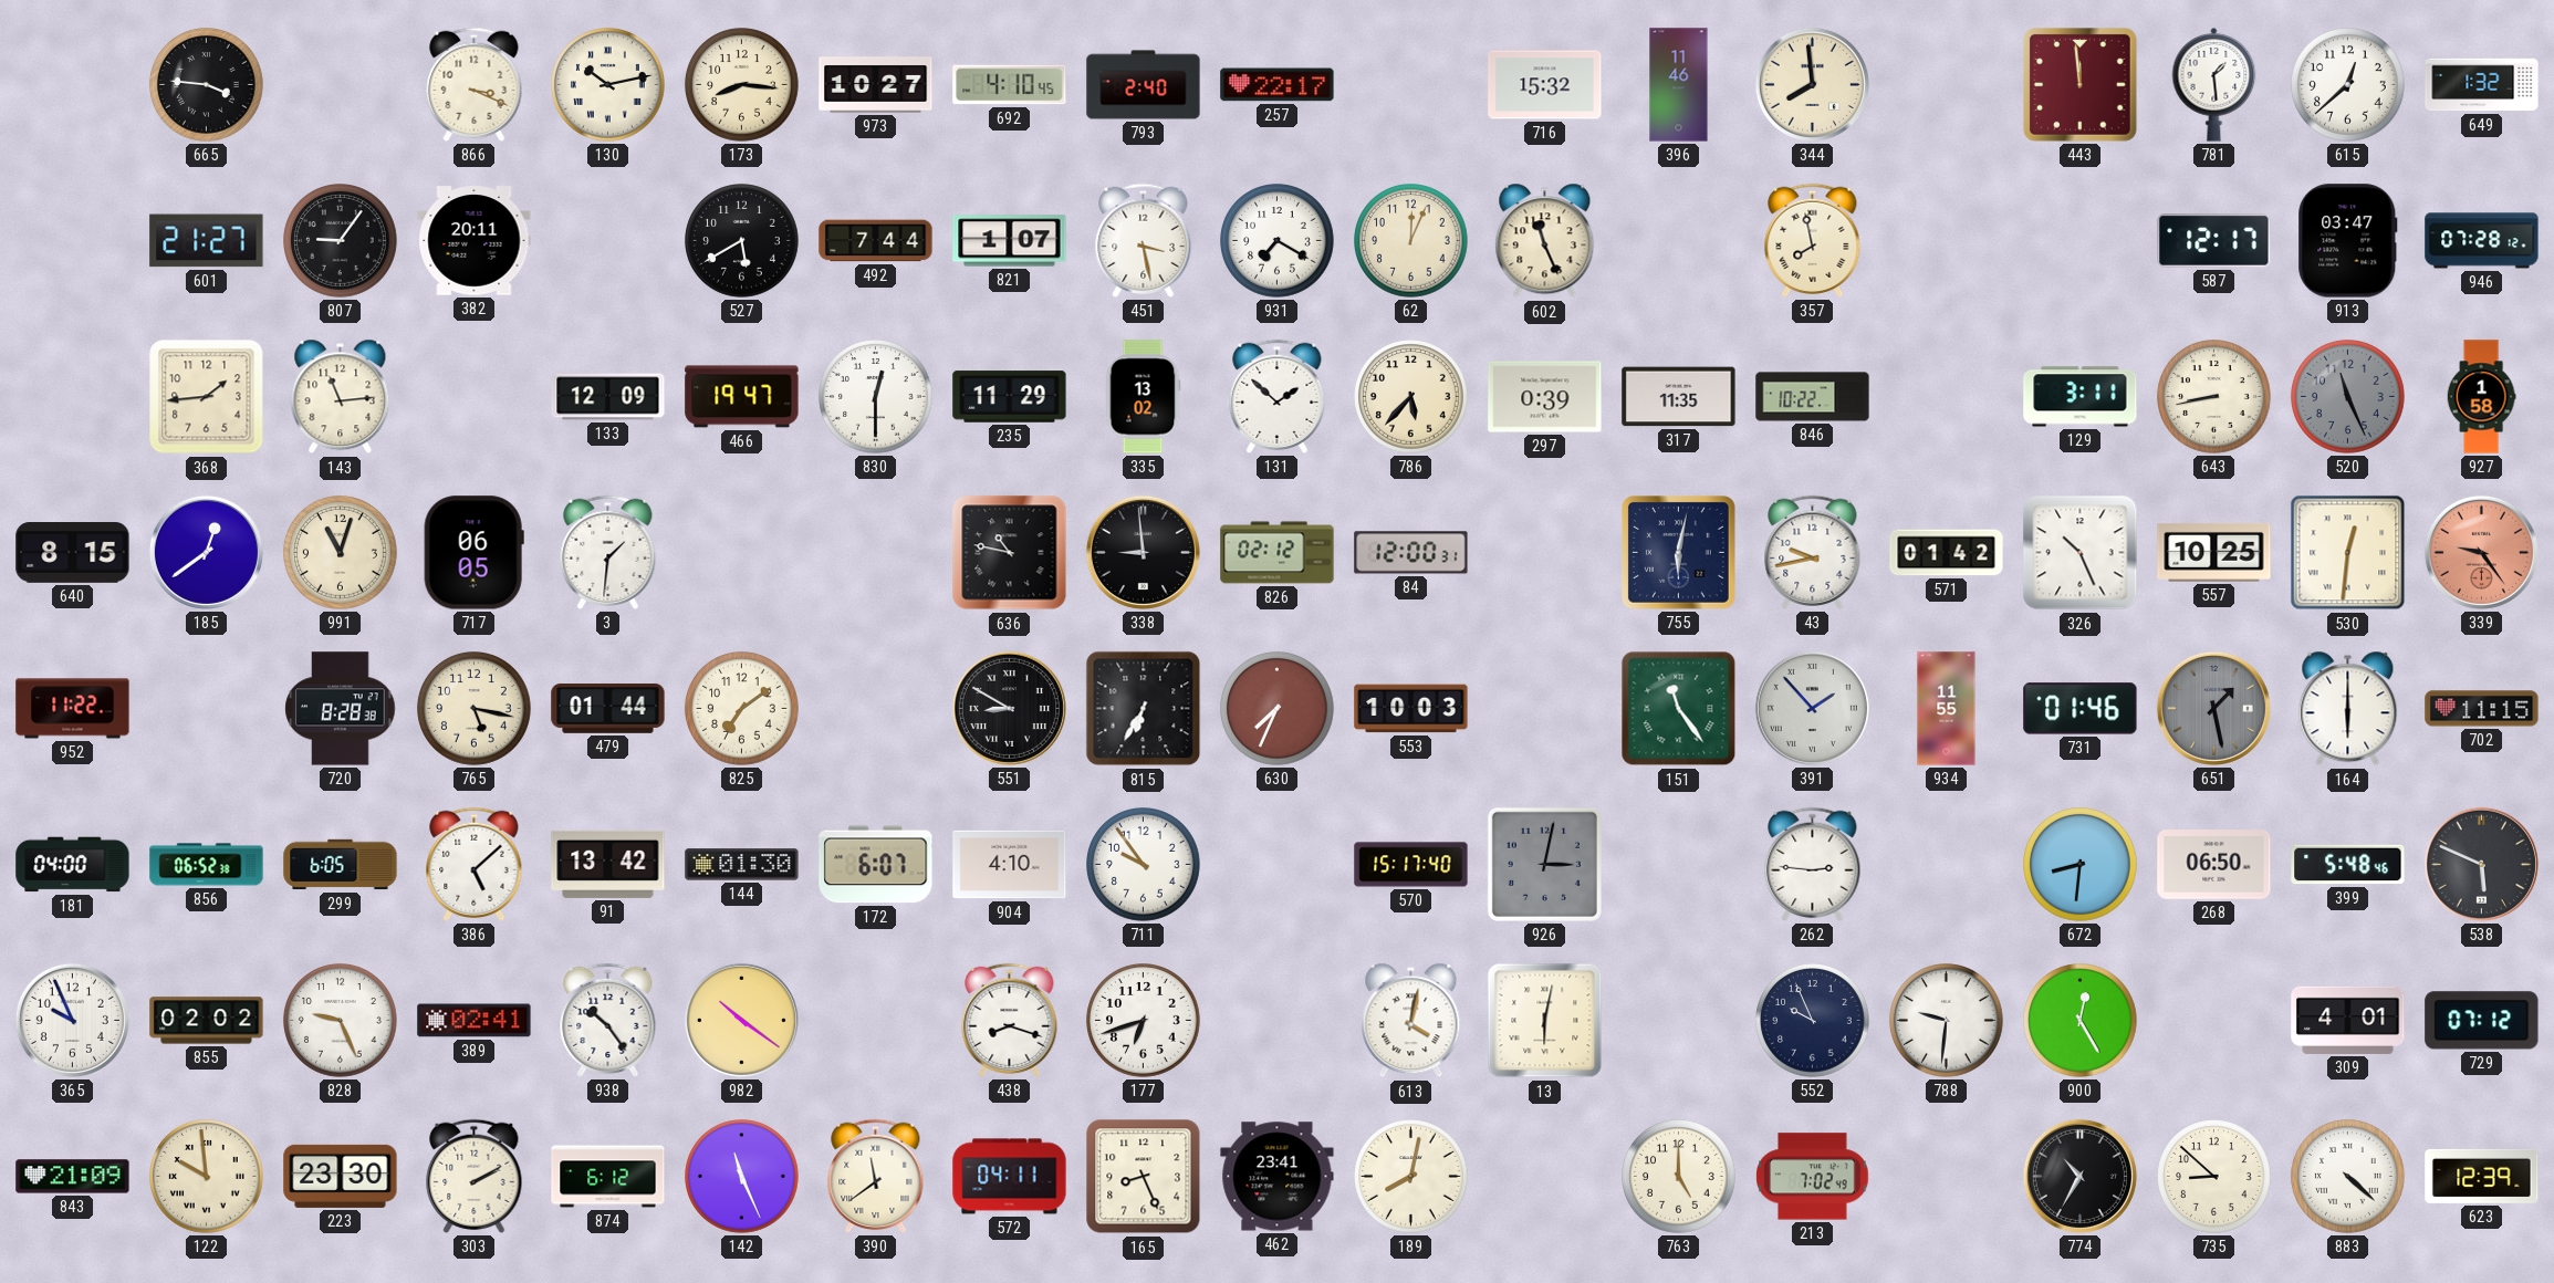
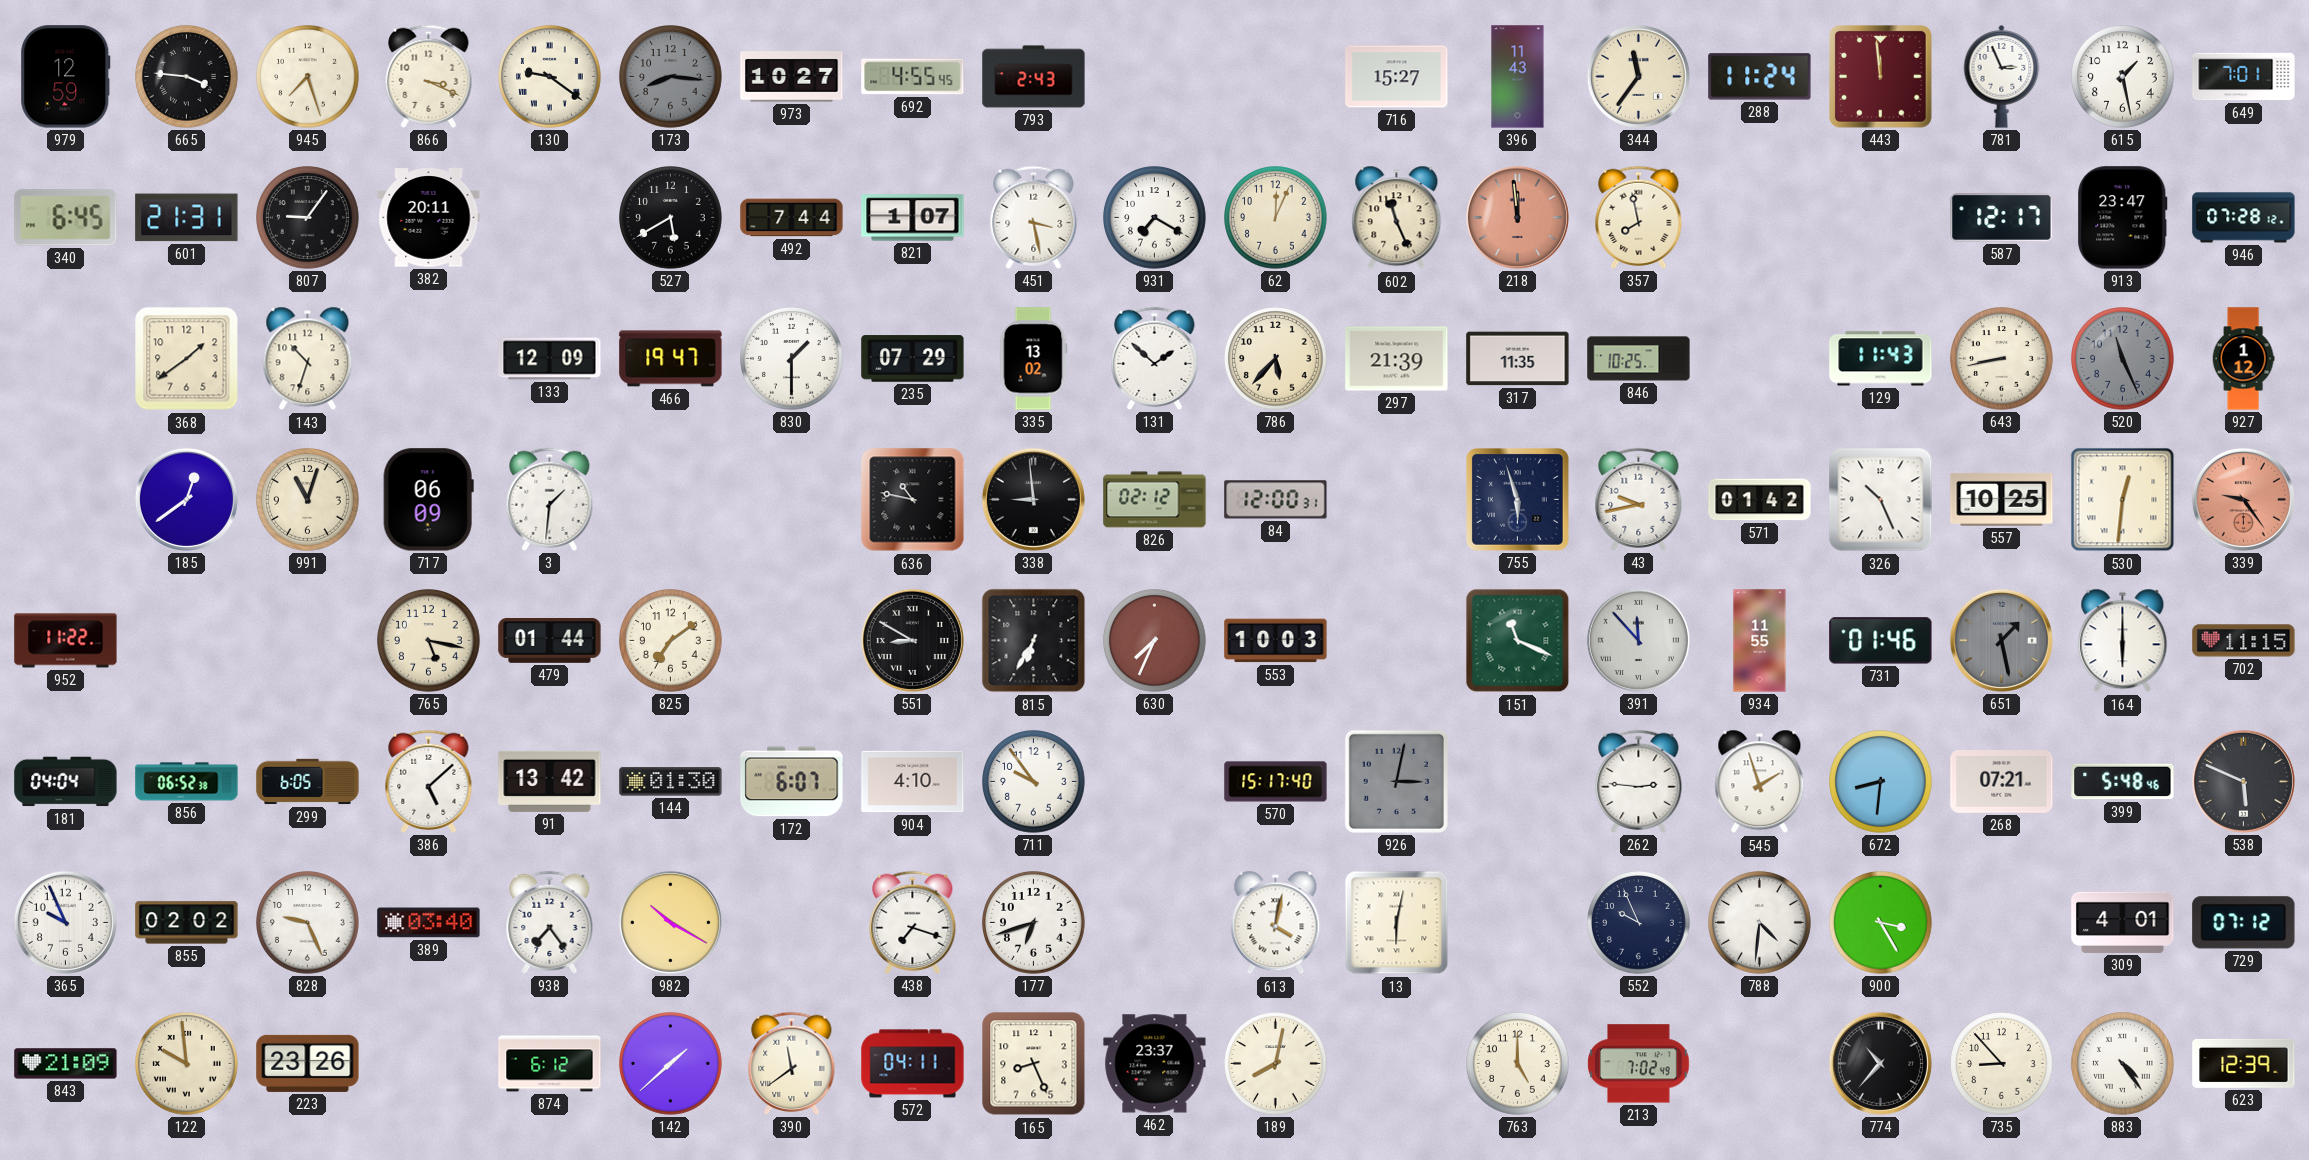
979: none -> 12:59
945: none -> 7:27
130: 10:13 -> 9:21
173 dial: cream -> grey
692: 4:10 -> 4:55
793: 2:40 -> 2:43
257: 22:17 -> none
716: 15:32 -> 15:27
396: 11:46 -> 11:43
344: 7:59 -> 11:36
288: none -> 11:24
781: 1:29 -> 2:56
615: 12:38 -> 1:28
649: 1:32 -> 7:01
340: none -> 6:45
601: 21:27 -> 21:31
218: none -> 11:59
913: 03:47 -> 23:47
368: 1:44 -> 1:39
143: 11:14 -> 10:33
830: 12:30 -> 1:30
235: 11:29 -> 07:29
297: 0:39 -> 21:39
846: 10:22 -> 10:25
129: 3:11 -> 11:43
927: 1:58 -> 1:12
640: 8:15 -> none
717: 06:05 -> 06:09
755: 6:02 -> 5:57
720: 8:28 -> none
151: 11:24 -> 11:19
391: 1:53 -> 11:53
181: 04:00 -> 04:04
545: none -> 1:57
268: 06:50 -> 07:21
389: 02:41 -> 03:40
938: 10:24 -> 7:24
982: 10:21 -> 10:20
438: 8:18 -> 7:18
788: 9:31 -> 4:31
900: 12:25 -> 3:25
223: 23:30 -> 23:26
303: 2:10 -> none
142: 11:26 -> 1:38
462: 23:41 -> 23:37
774: 10:35 -> 10:37
735: 8:52 -> 8:53
883: 4:22 -> 4:24
